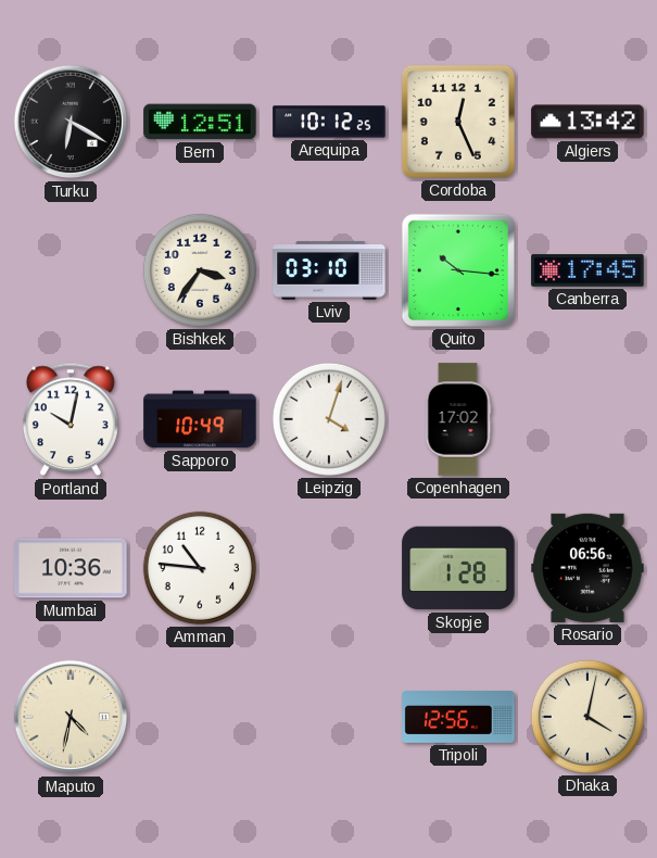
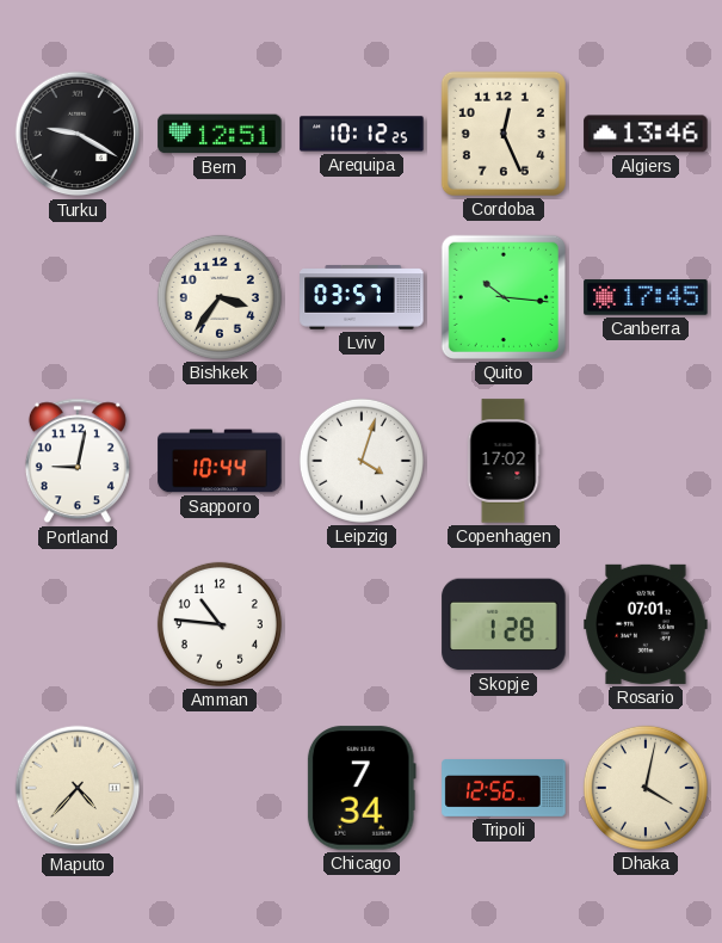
Turku: 6:20 -> 9:20
Algiers: 13:42 -> 13:46
Lviv: 03:10 -> 03:57
Portland: 10:02 -> 9:02
Sapporo: 10:49 -> 10:44
Mumbai: 10:36 -> none
Rosario: 06:56 -> 07:01
Maputo: 4:32 -> 4:37
Chicago: none -> 7:34
